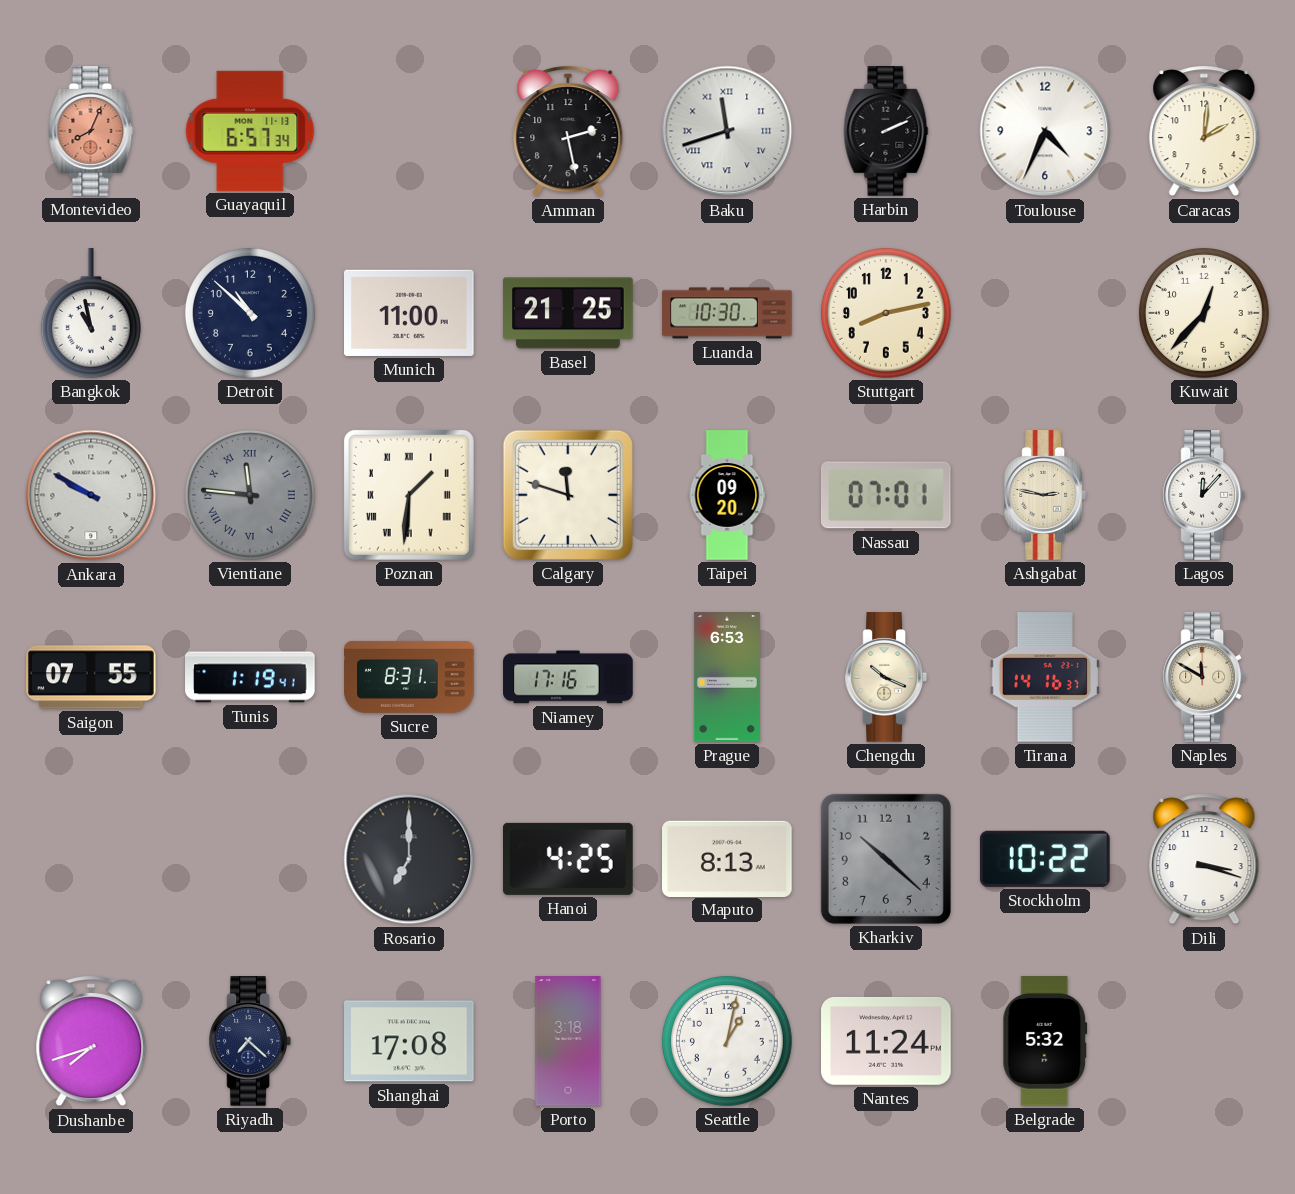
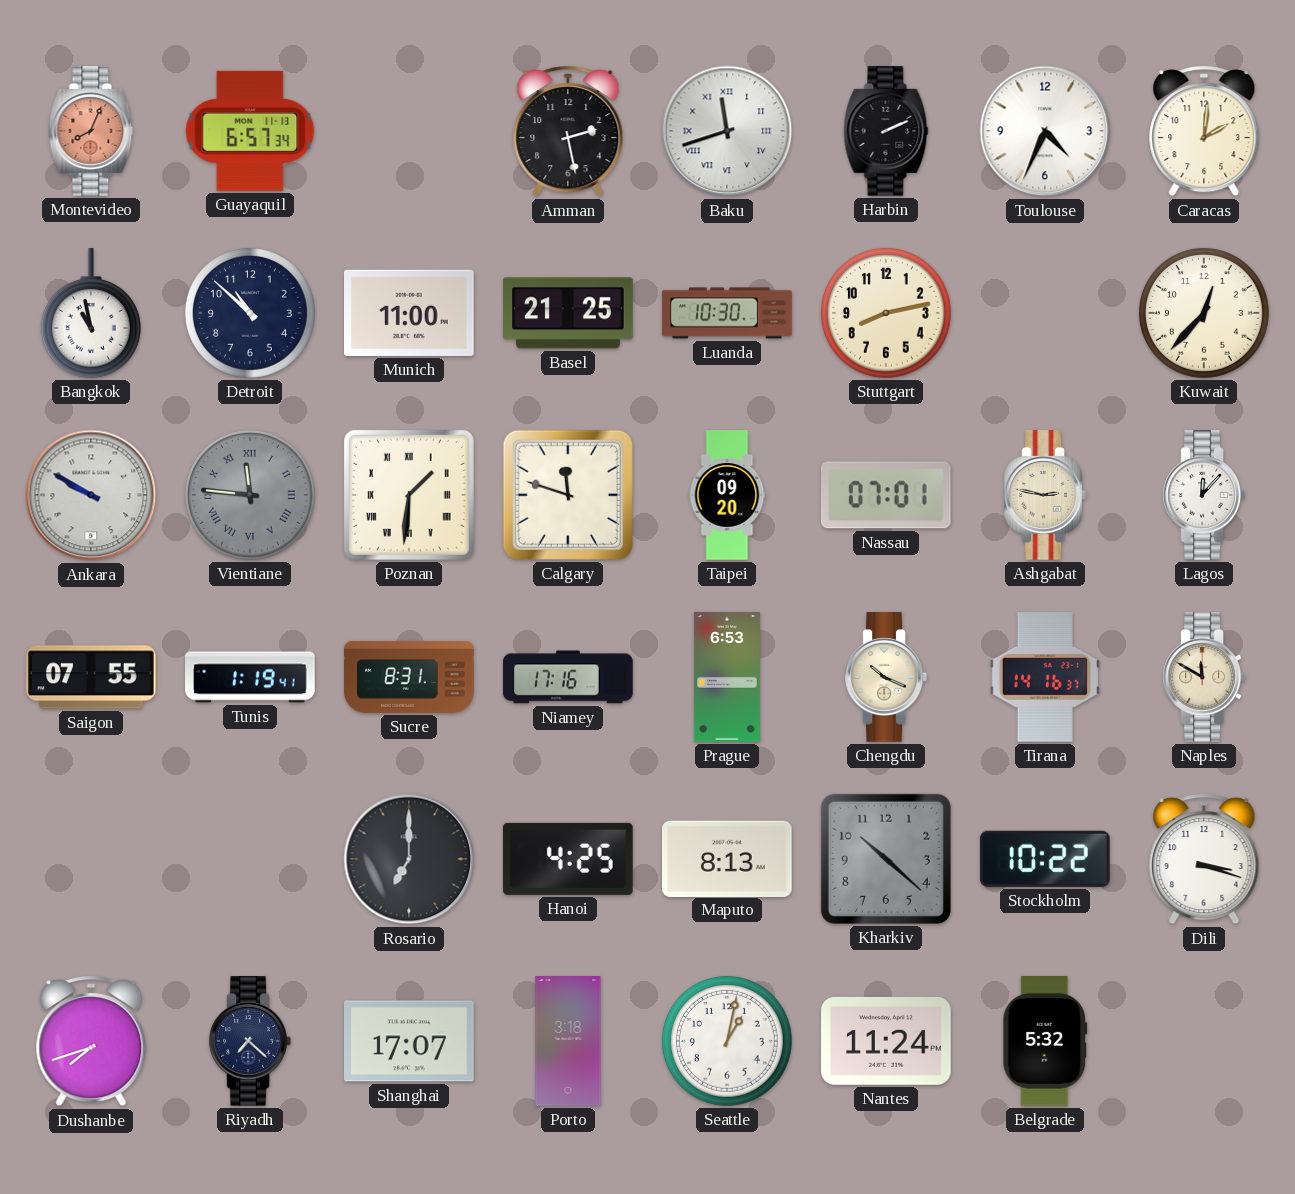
Shanghai: 17:08 -> 17:07
